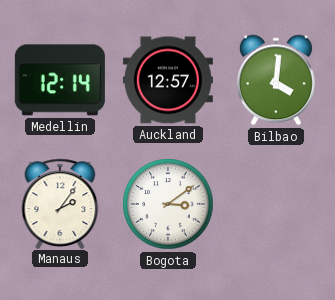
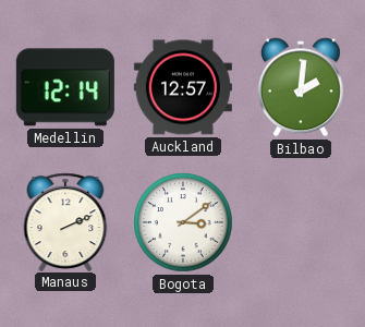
Bilbao: 4:01 -> 2:01
Manaus: 2:06 -> 2:11
